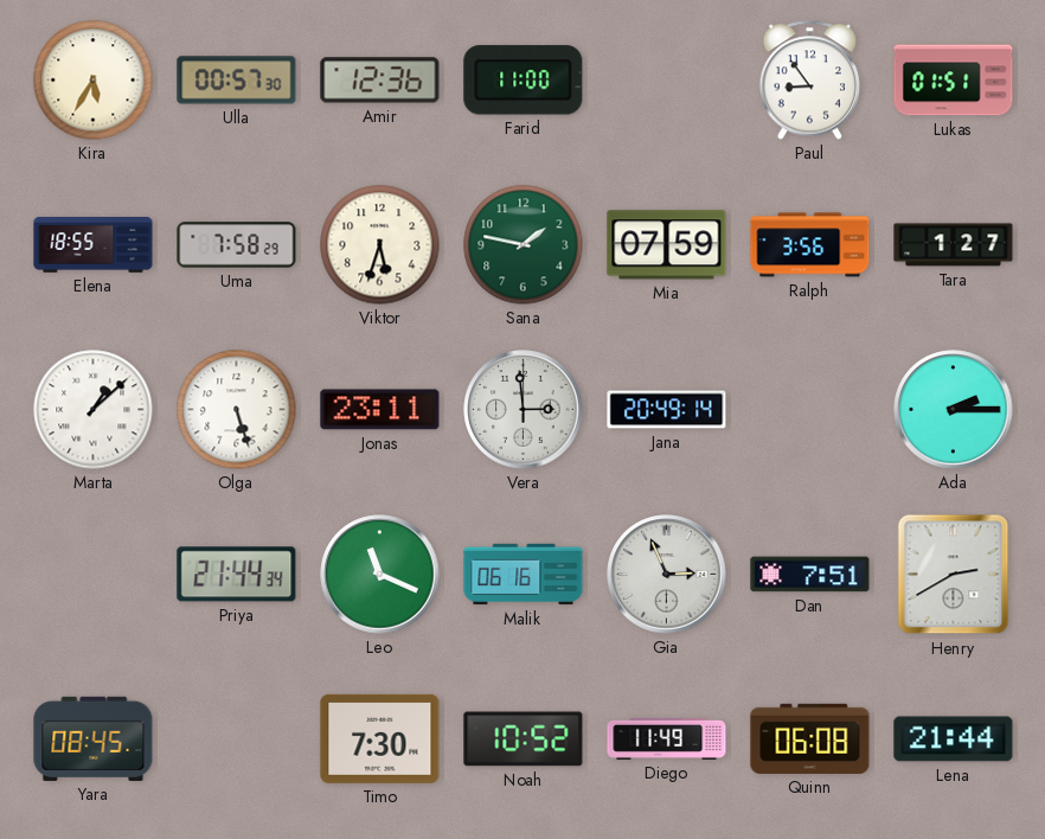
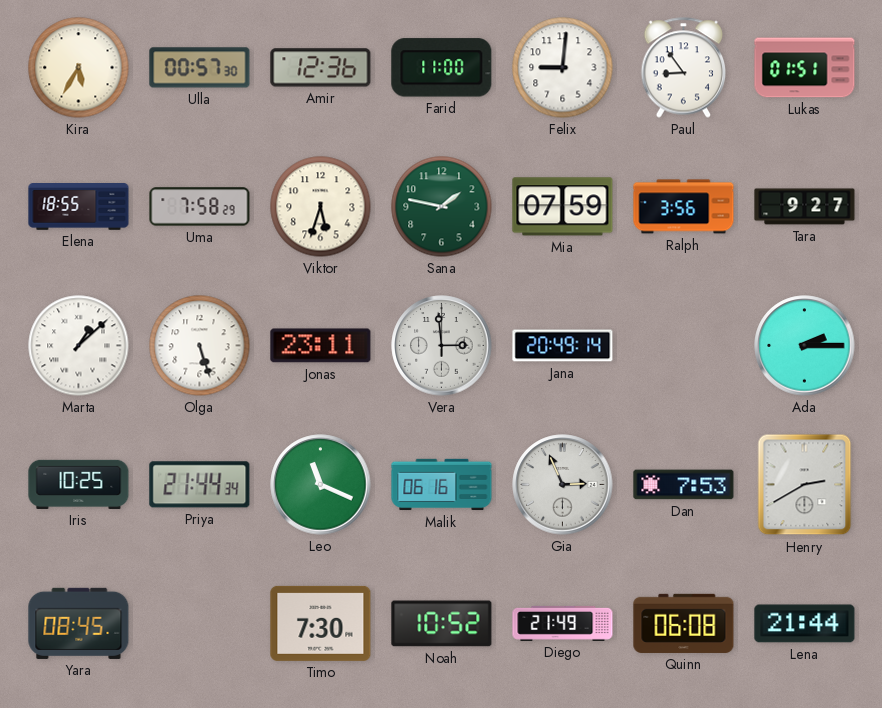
Felix: none -> 9:01
Tara: 1:27 -> 9:27
Iris: none -> 10:25
Dan: 7:51 -> 7:53
Diego: 11:49 -> 21:49
